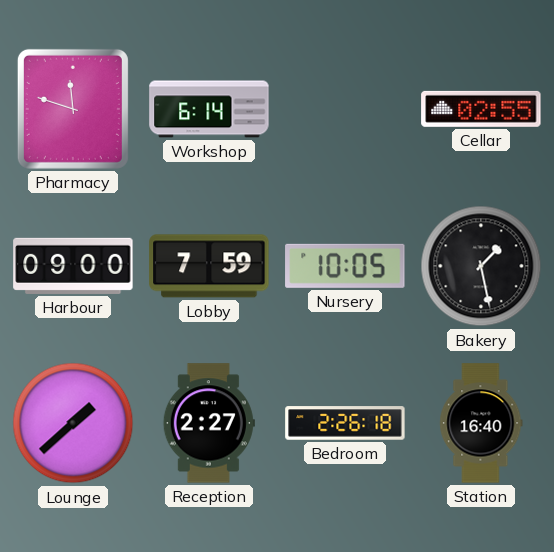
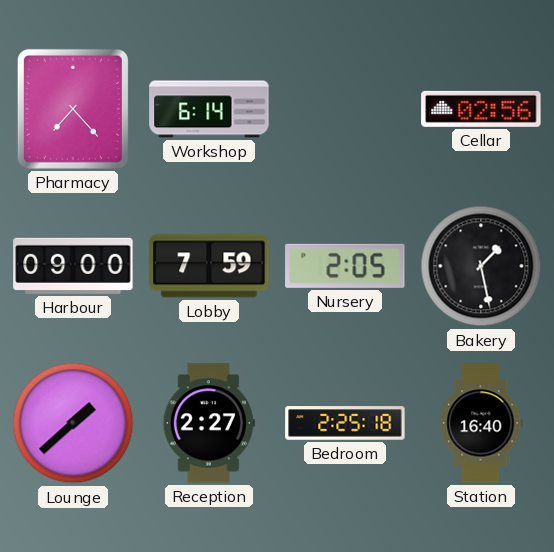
Pharmacy: 11:48 -> 7:23
Cellar: 02:55 -> 02:56
Nursery: 10:05 -> 2:05
Bedroom: 2:26 -> 2:25
